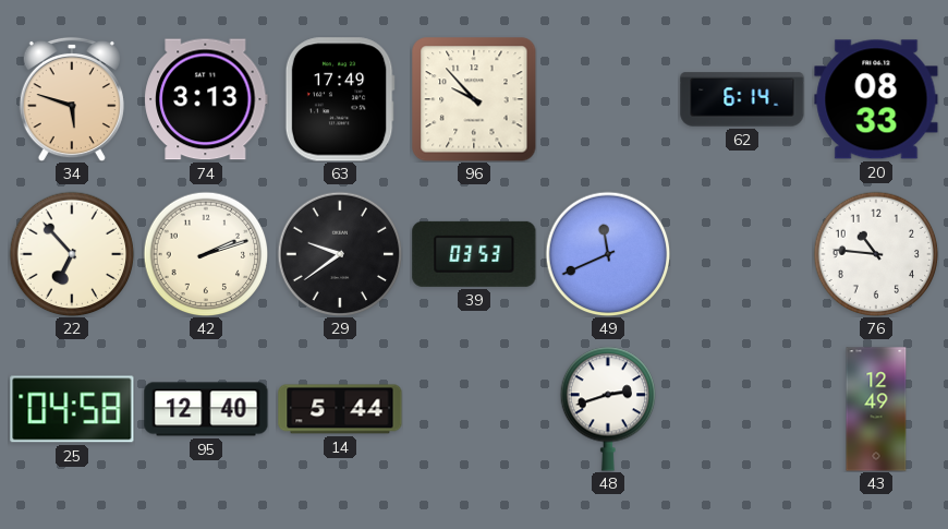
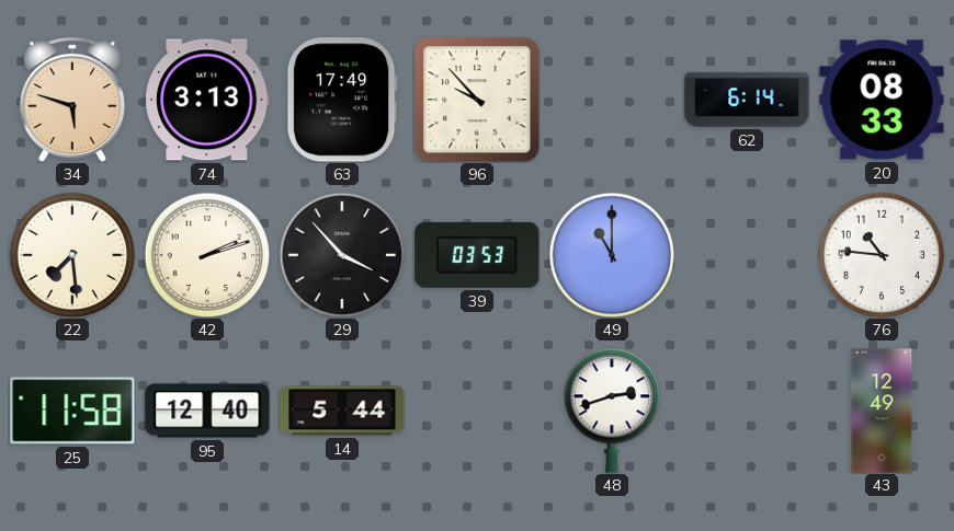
22: 6:53 -> 7:29
29: 9:39 -> 3:53
49: 11:41 -> 11:00
25: 04:58 -> 11:58
